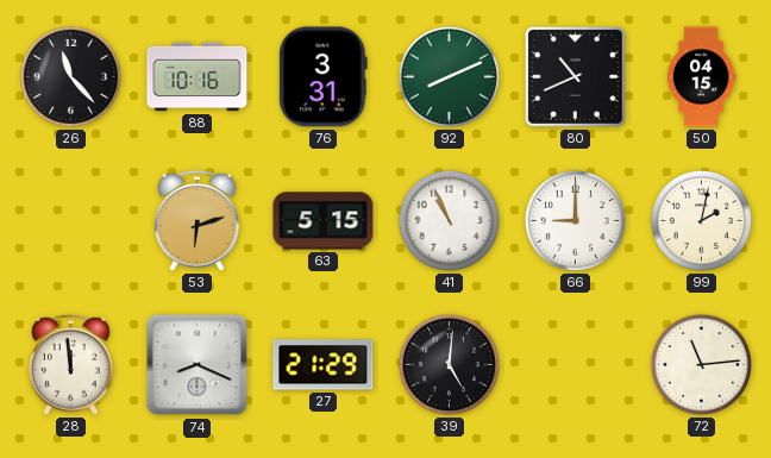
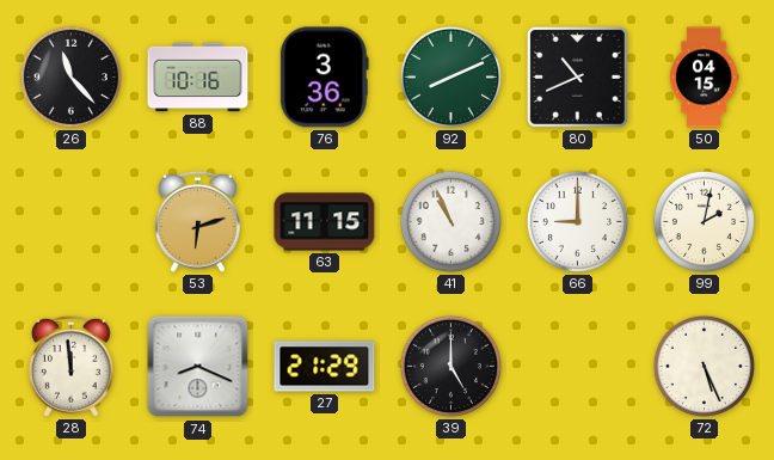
76: 3:31 -> 3:36
63: 5:15 -> 11:15
39: 5:01 -> 5:00
72: 11:14 -> 5:26
